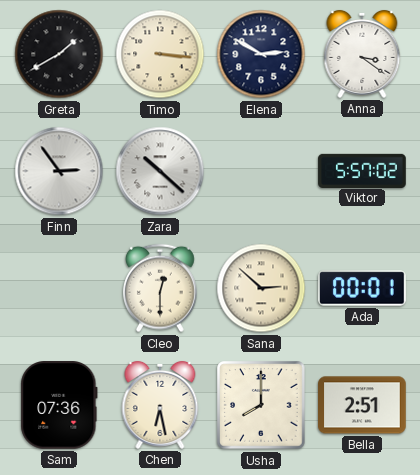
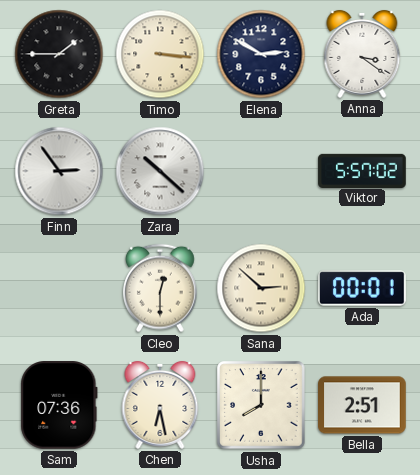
Greta: 1:40 -> 1:45
